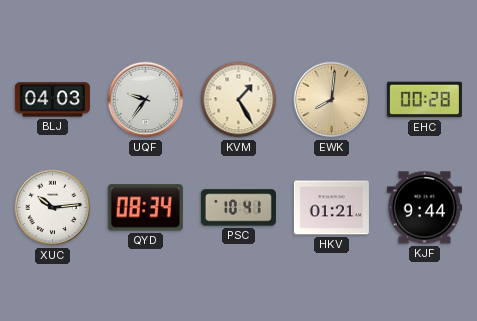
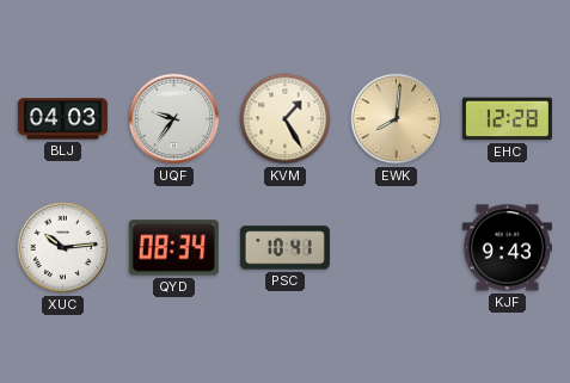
EHC: 00:28 -> 12:28
HKV: 01:21 -> none
KJF: 9:44 -> 9:43
